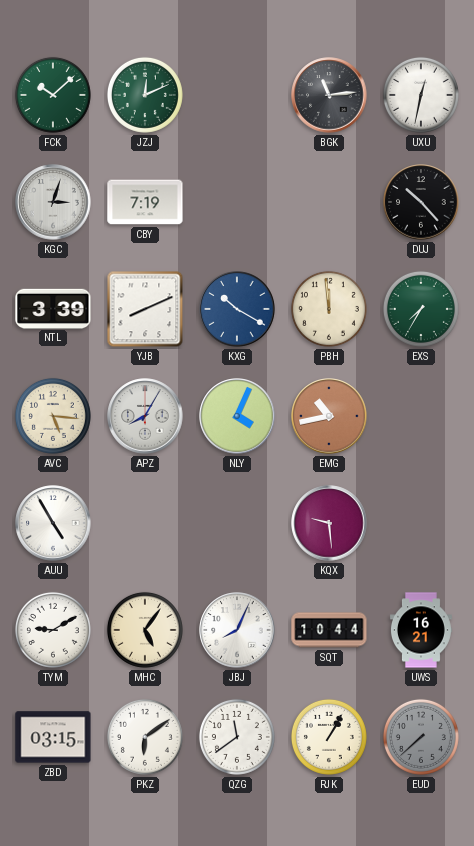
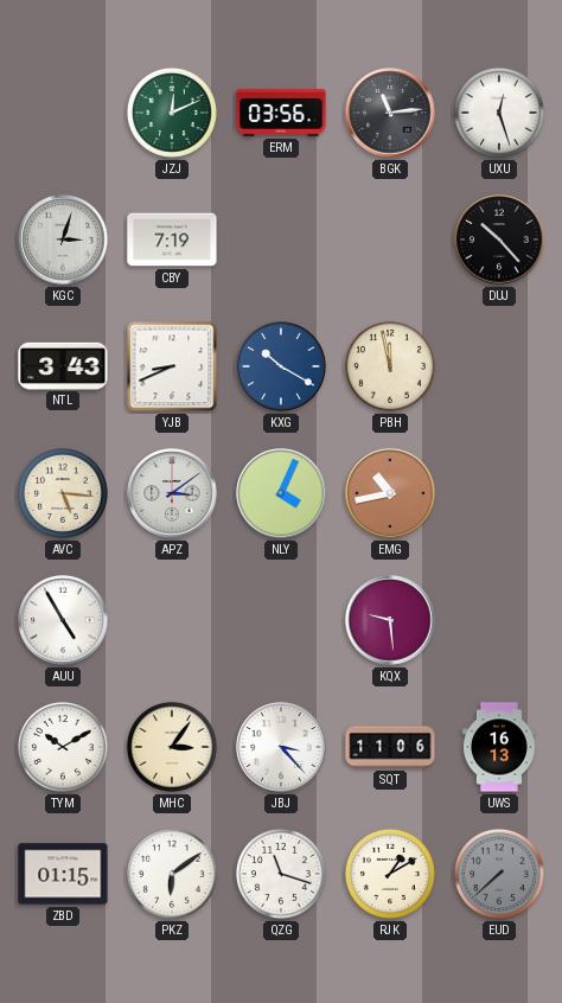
FCK: 10:08 -> none
ERM: none -> 03:56
UXU: 12:32 -> 12:27
NTL: 3:39 -> 3:43
YJB: 8:11 -> 8:41
PBH: 11:59 -> 11:58
EXS: 7:35 -> none
APZ: 8:05 -> 3:09
TYM: 9:10 -> 10:10
MHC: 5:06 -> 3:06
JBJ: 8:04 -> 3:23
SQT: 10:44 -> 11:06
UWS: 16:21 -> 16:13
ZBD: 03:15 -> 01:15
QZG: 11:39 -> 11:18
RJK: 1:05 -> 1:10
